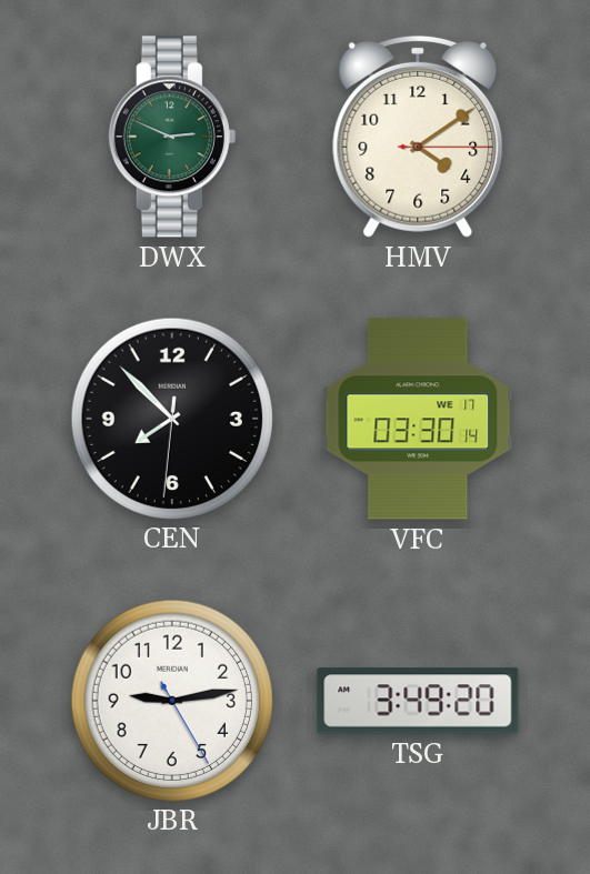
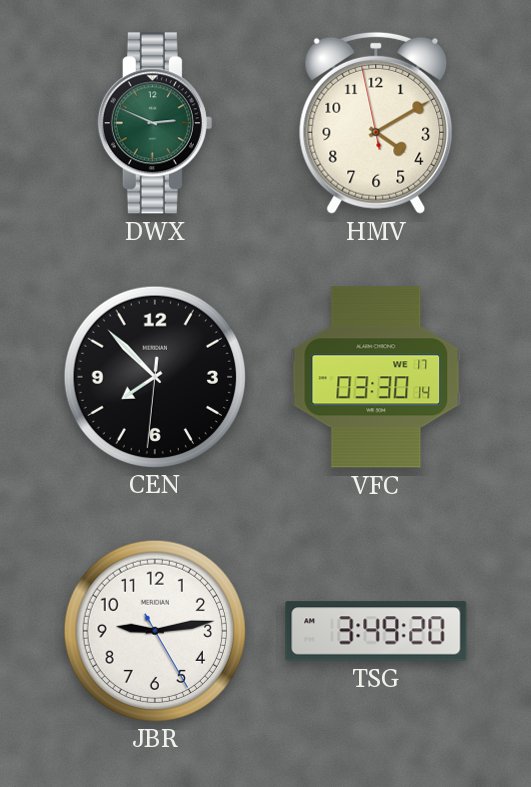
HMV: 4:09:15 -> 4:09:58
